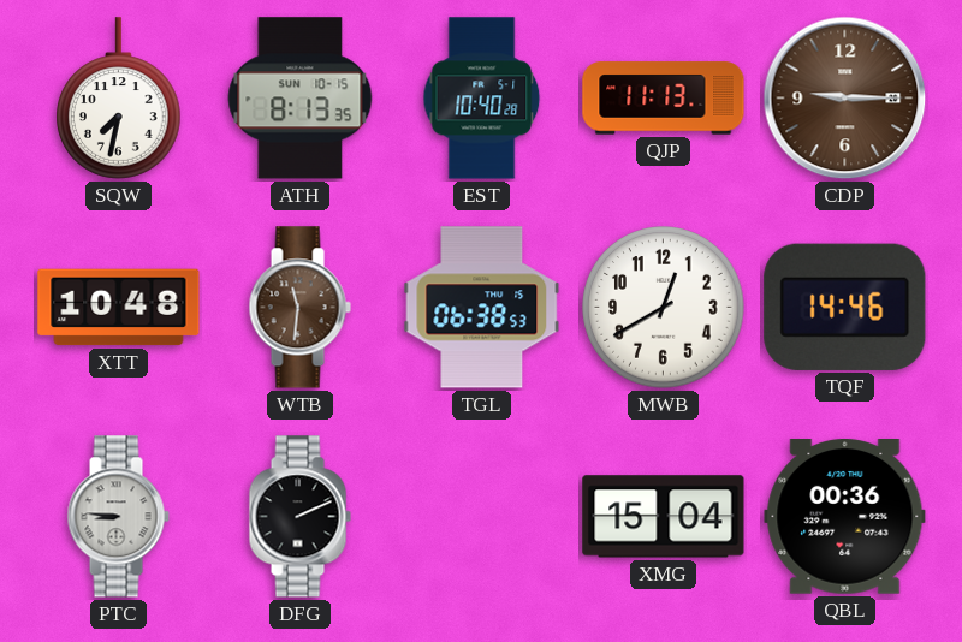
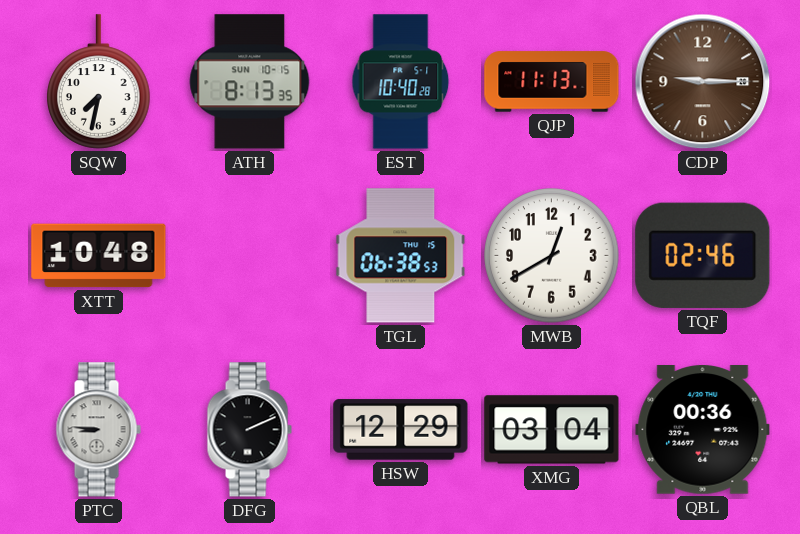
WTB: 11:31 -> none
TQF: 14:46 -> 02:46
HSW: none -> 12:29
XMG: 15:04 -> 03:04
